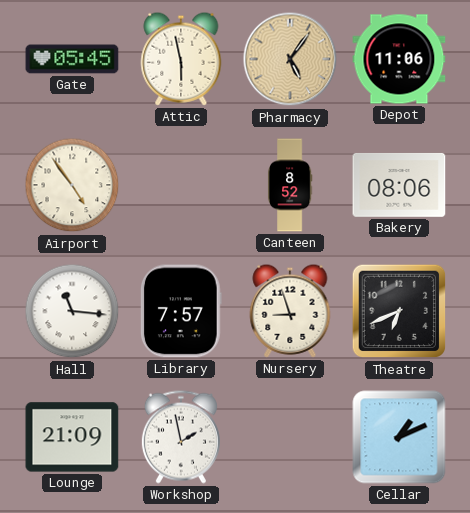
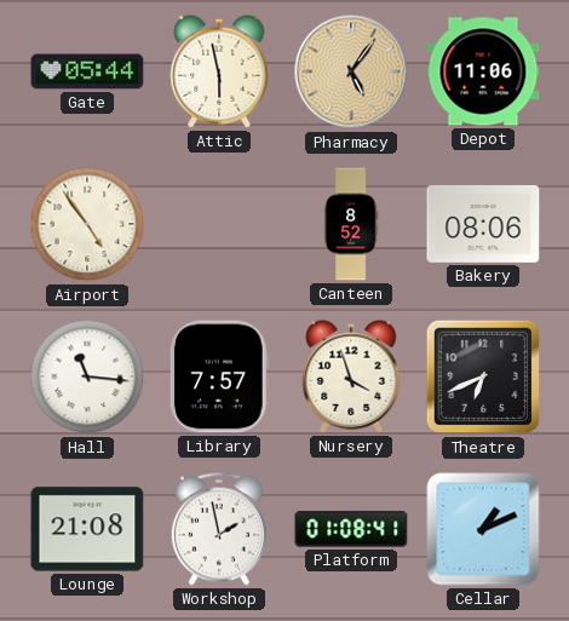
Gate: 05:45 -> 05:44
Nursery: 8:57 -> 3:57
Lounge: 21:09 -> 21:08
Platform: none -> 01:08
